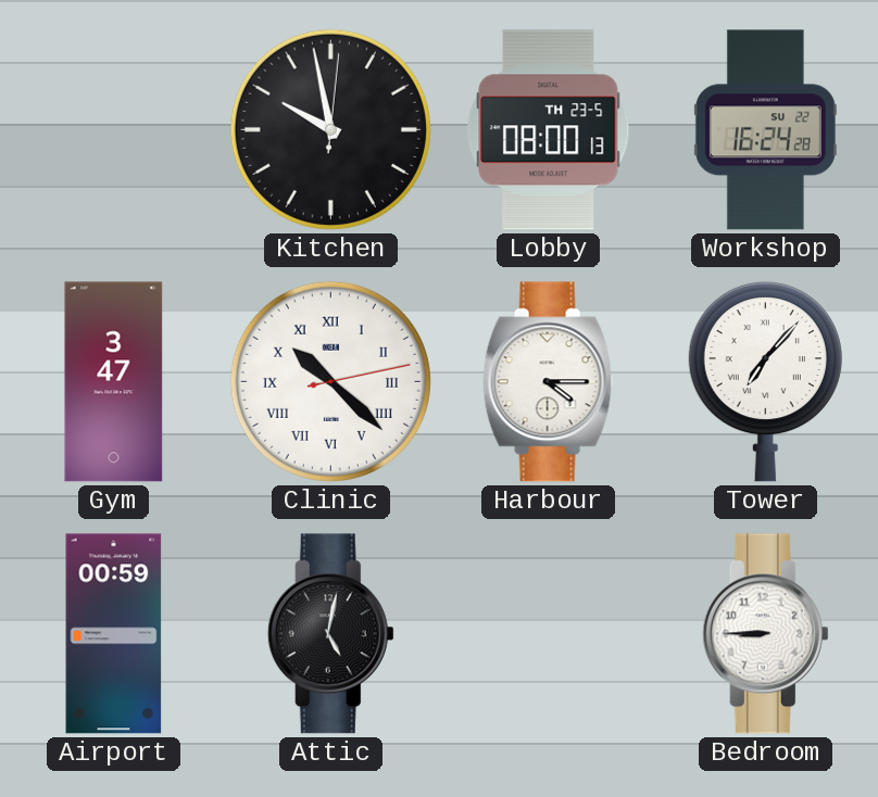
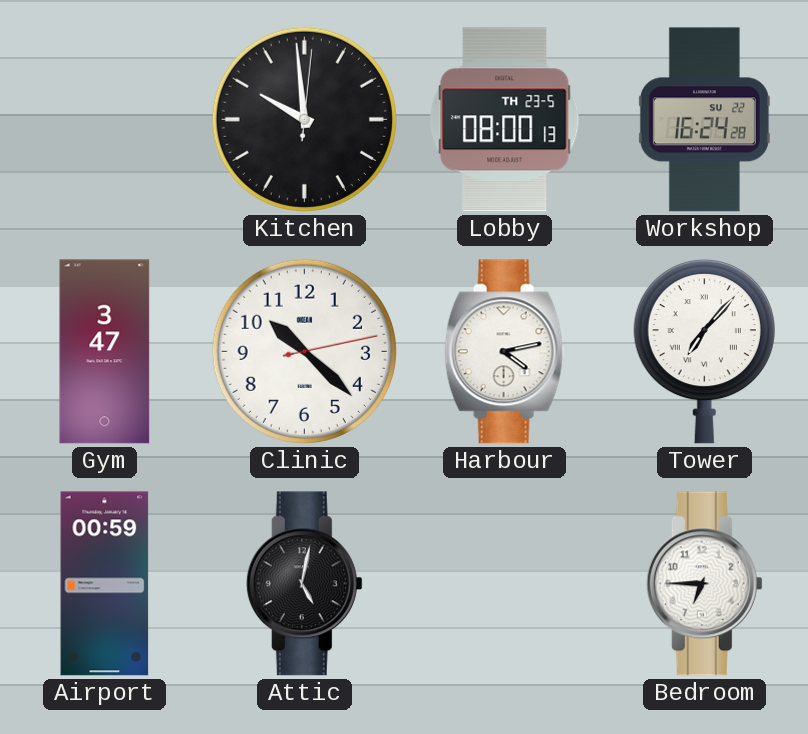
Kitchen: 9:58 -> 9:59
Clinic numerals: Roman -> Arabic
Harbour: 4:15 -> 4:13
Bedroom: 8:45 -> 6:45
